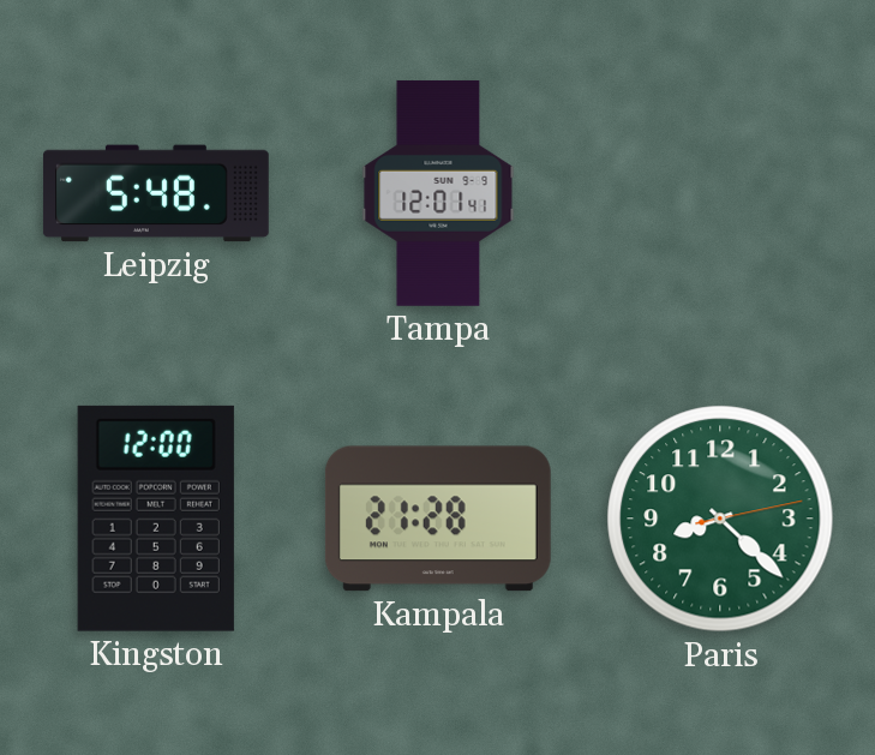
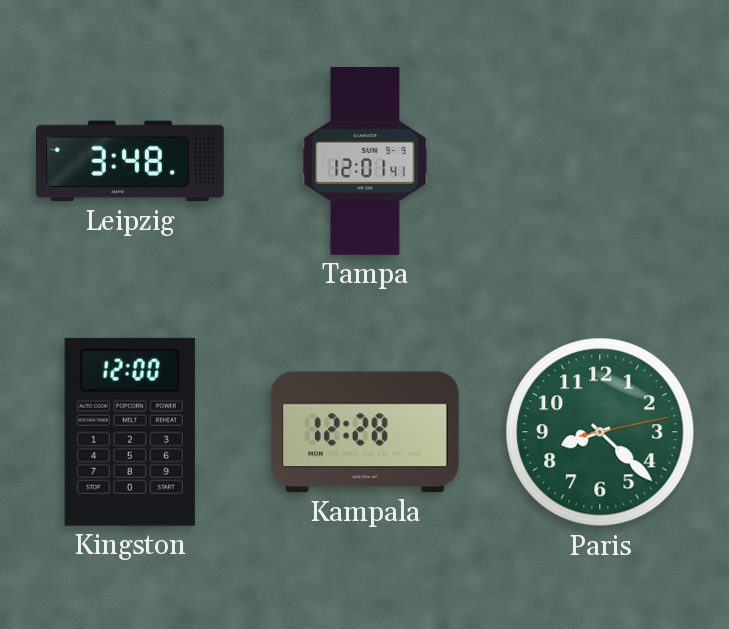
Leipzig: 5:48 -> 3:48
Kampala: 21:28 -> 12:28
